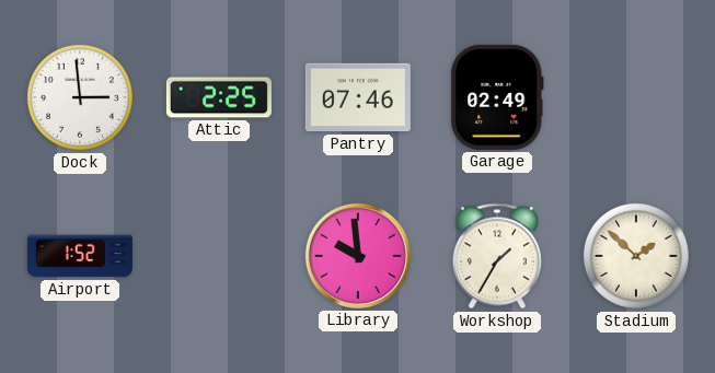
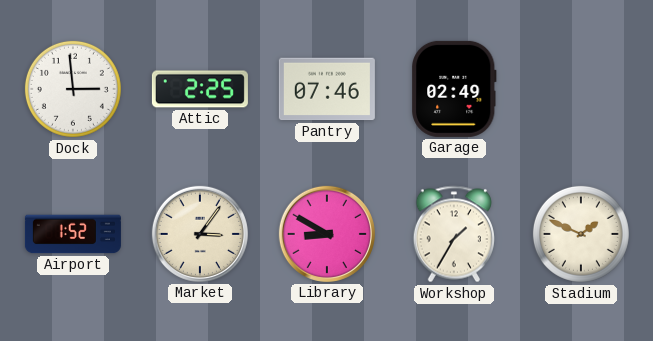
Market: none -> 3:06
Library: 9:59 -> 8:50
Stadium: 1:52 -> 1:49
